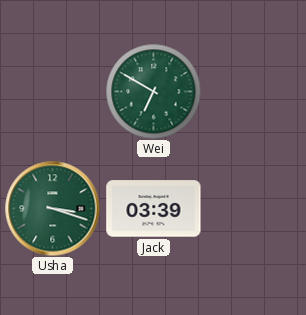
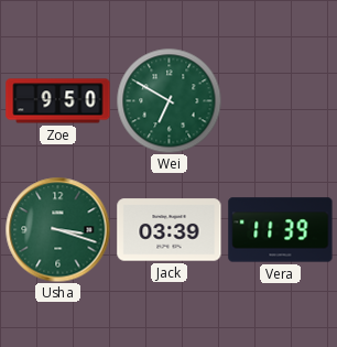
Zoe: none -> 9:50
Vera: none -> 11:39
